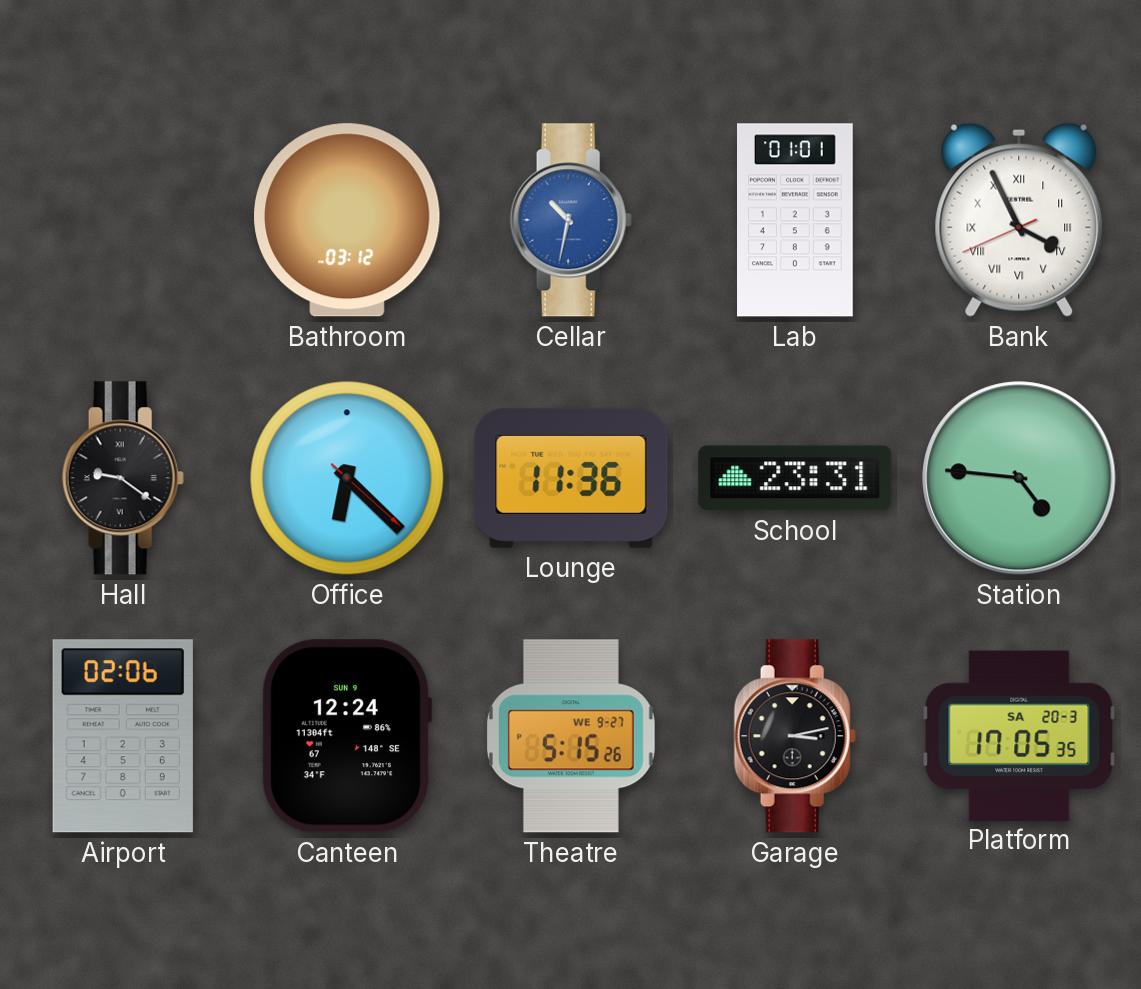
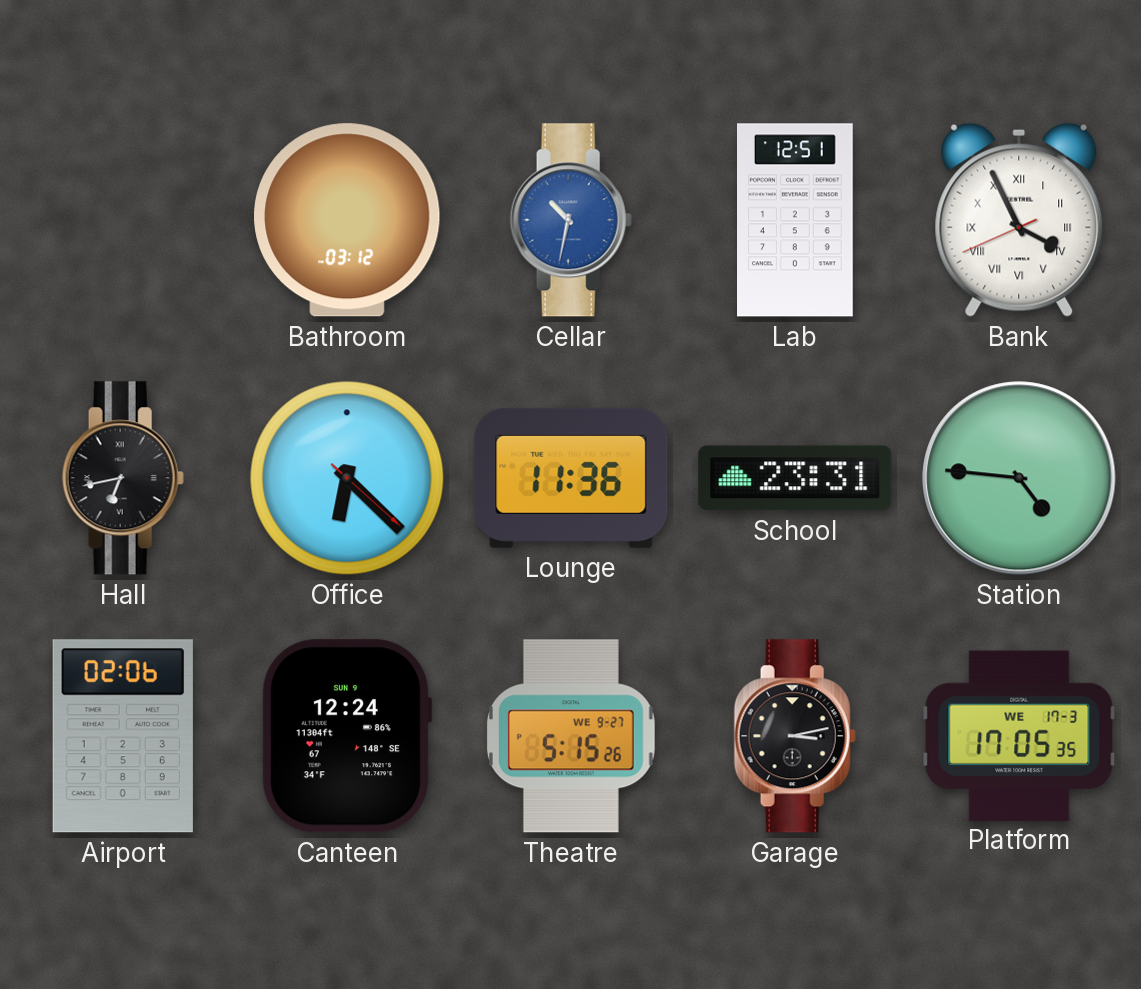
Lab: 01:01 -> 12:51
Hall: 9:21 -> 6:43
Platform date: SA 20-3 -> WE 17-3
